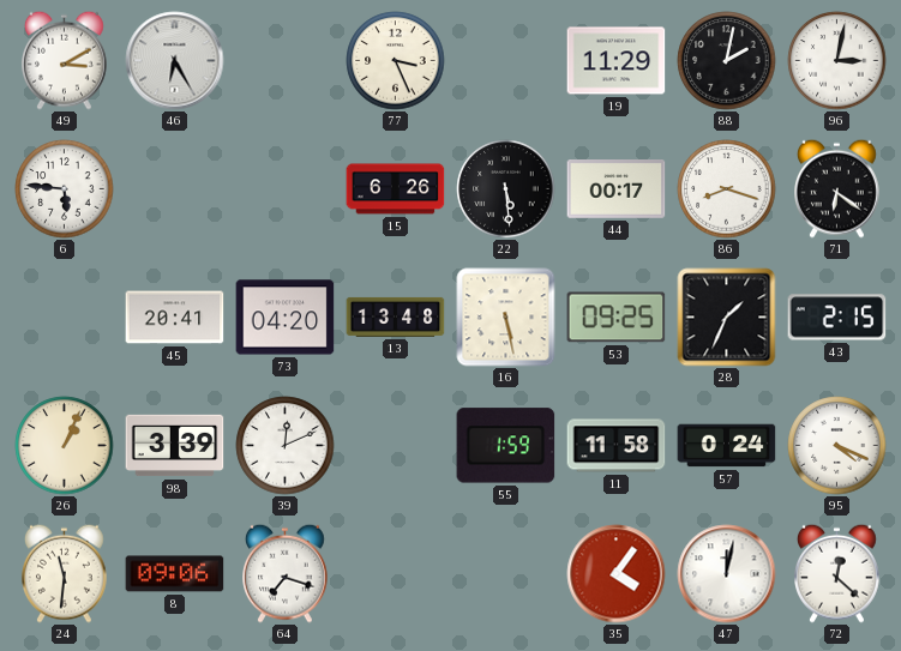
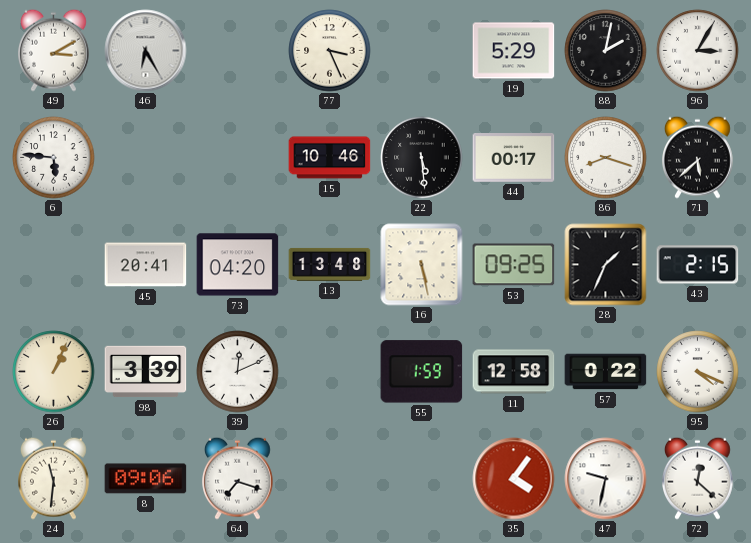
19: 11:29 -> 5:29
96: 3:02 -> 3:05
15: 6:26 -> 10:46
71: 6:21 -> 5:38
11: 11:58 -> 12:58
57: 0:24 -> 0:22
47: 12:02 -> 9:32
